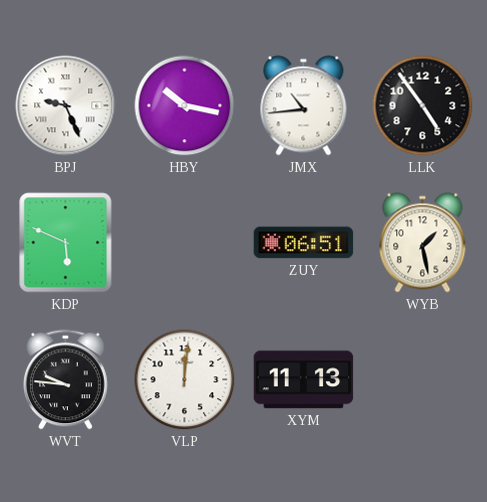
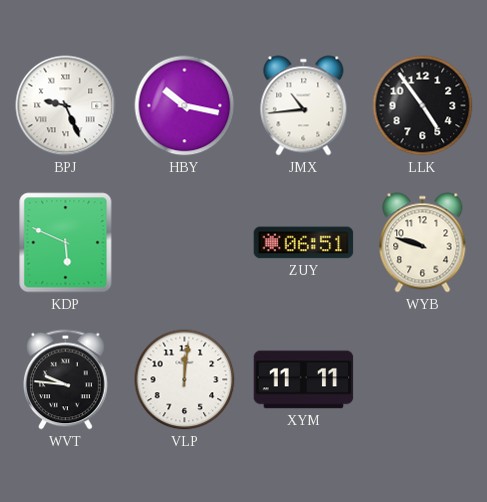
WYB: 1:28 -> 9:48
XYM: 11:13 -> 11:11
